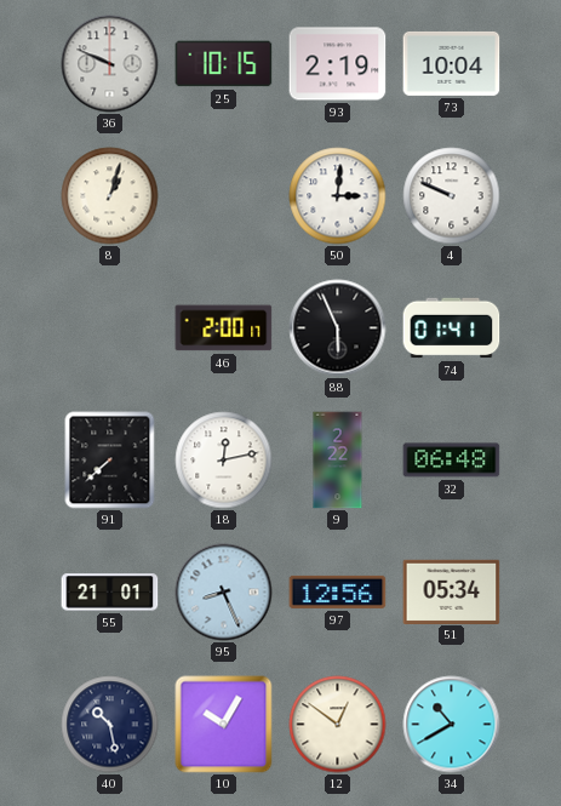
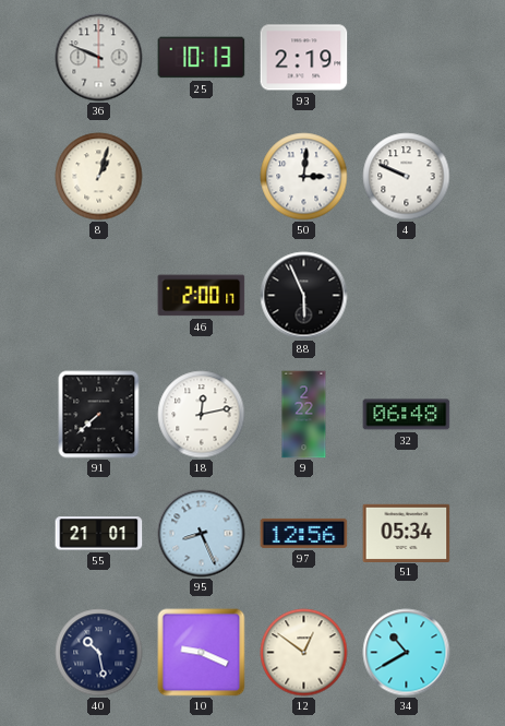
25: 10:15 -> 10:13
73: 10:04 -> none
74: 01:41 -> none
10: 10:05 -> 9:19
